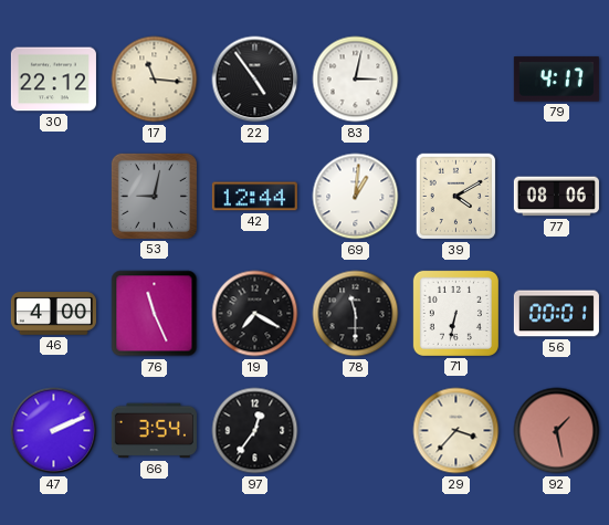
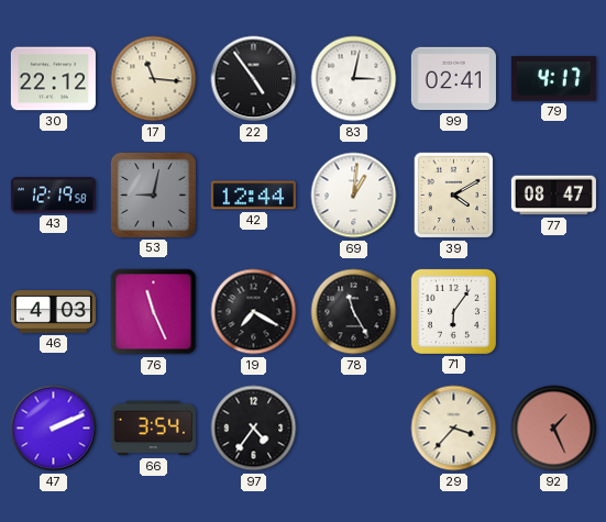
99: none -> 02:41
43: none -> 12:19
77: 08:06 -> 08:47
46: 4:00 -> 4:03
78: 11:30 -> 11:25
71: 6:32 -> 6:06
56: 00:01 -> none
97: 12:36 -> 4:36
92: 1:28 -> 1:26
